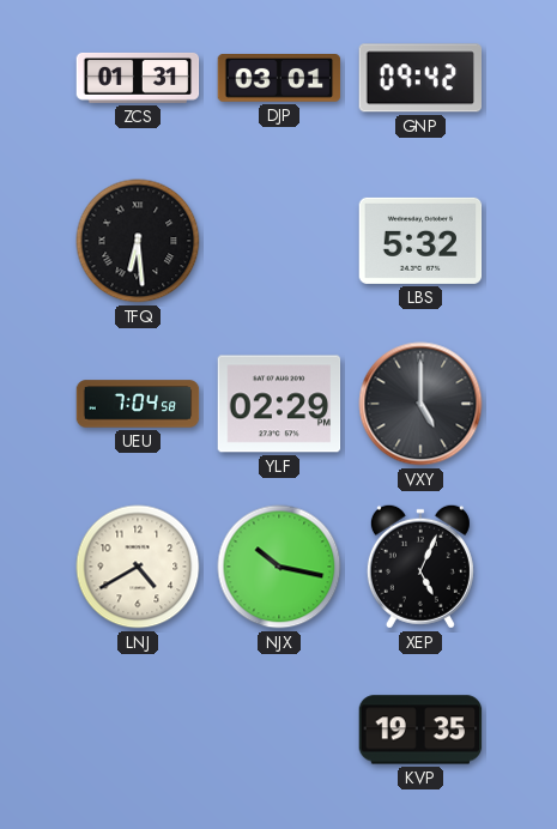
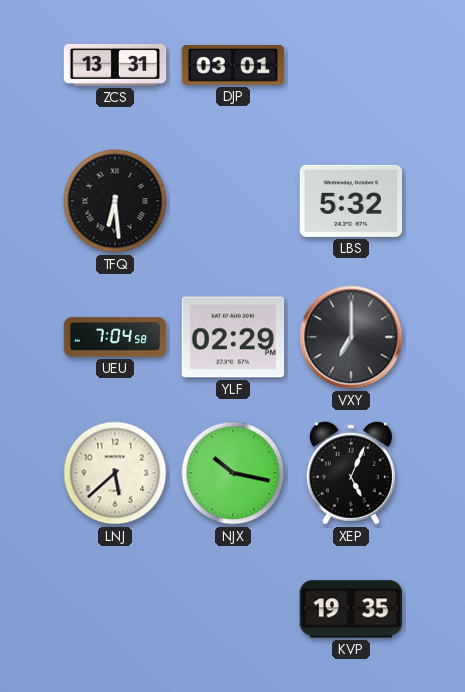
ZCS: 01:31 -> 13:31
GNP: 09:42 -> none
VXY: 5:00 -> 7:00
LNJ: 4:40 -> 5:38
